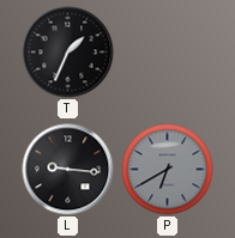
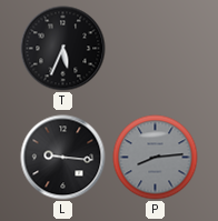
T: 1:34 -> 5:34
P: 6:40 -> 8:14
